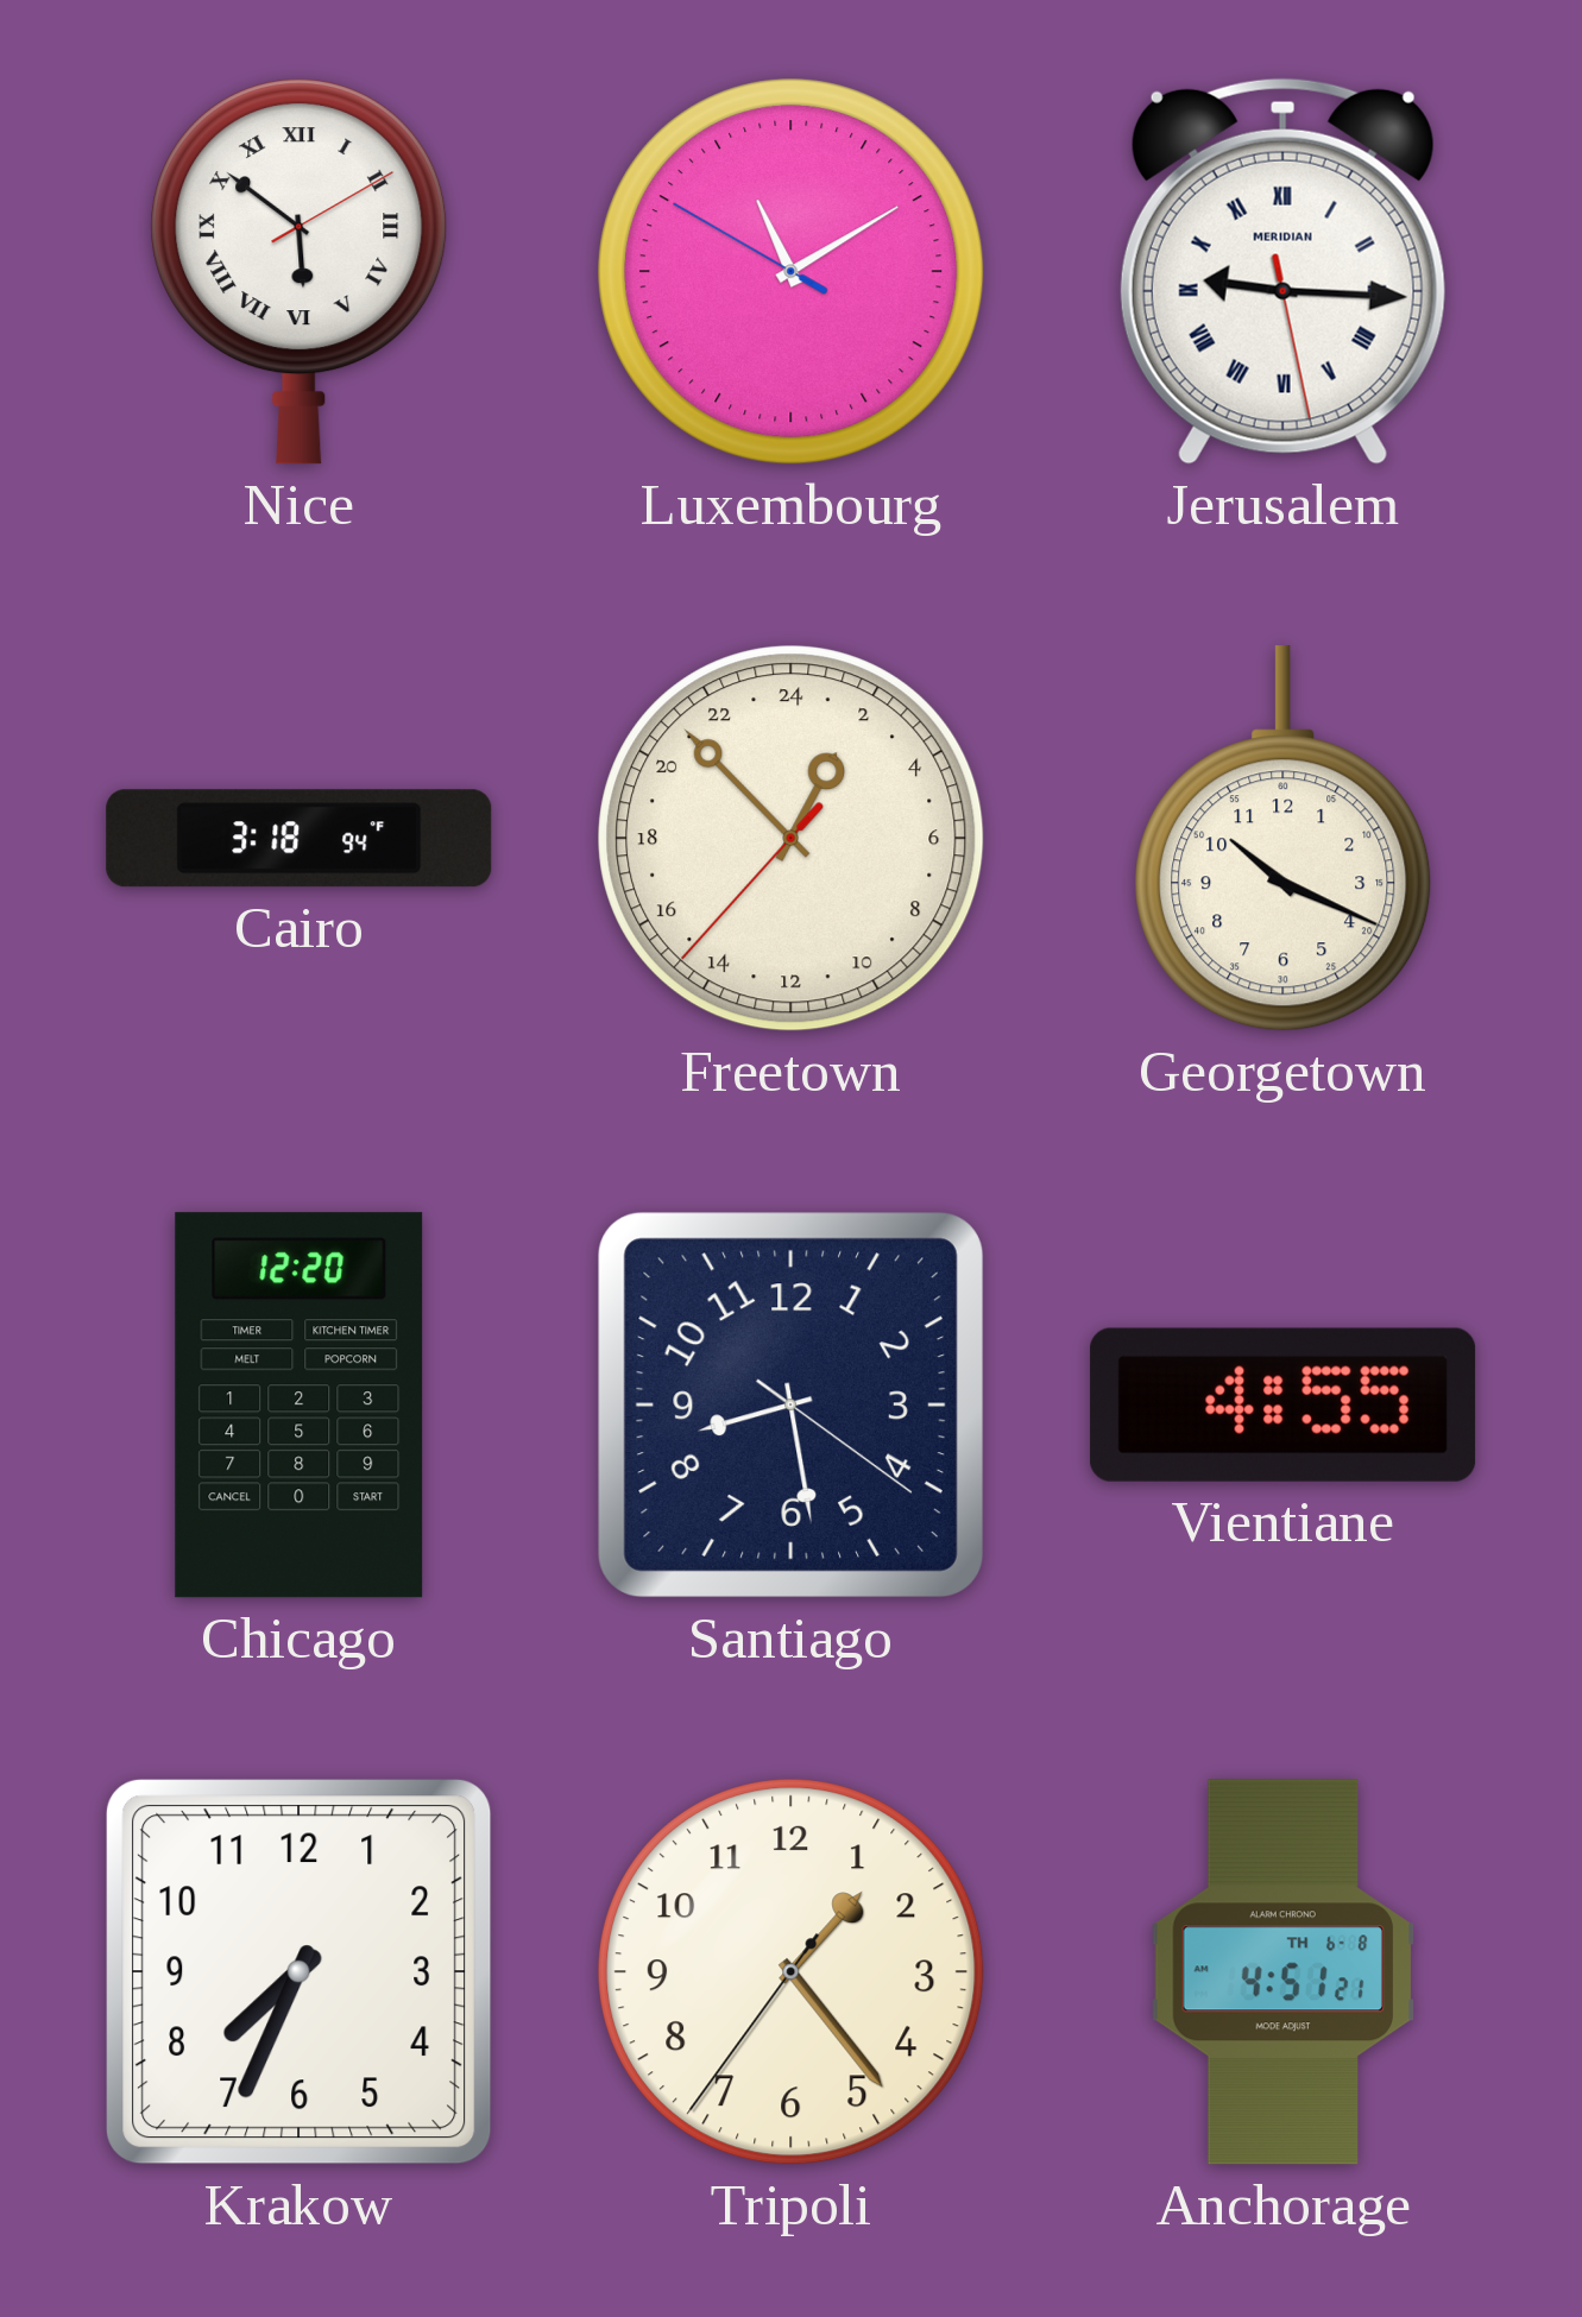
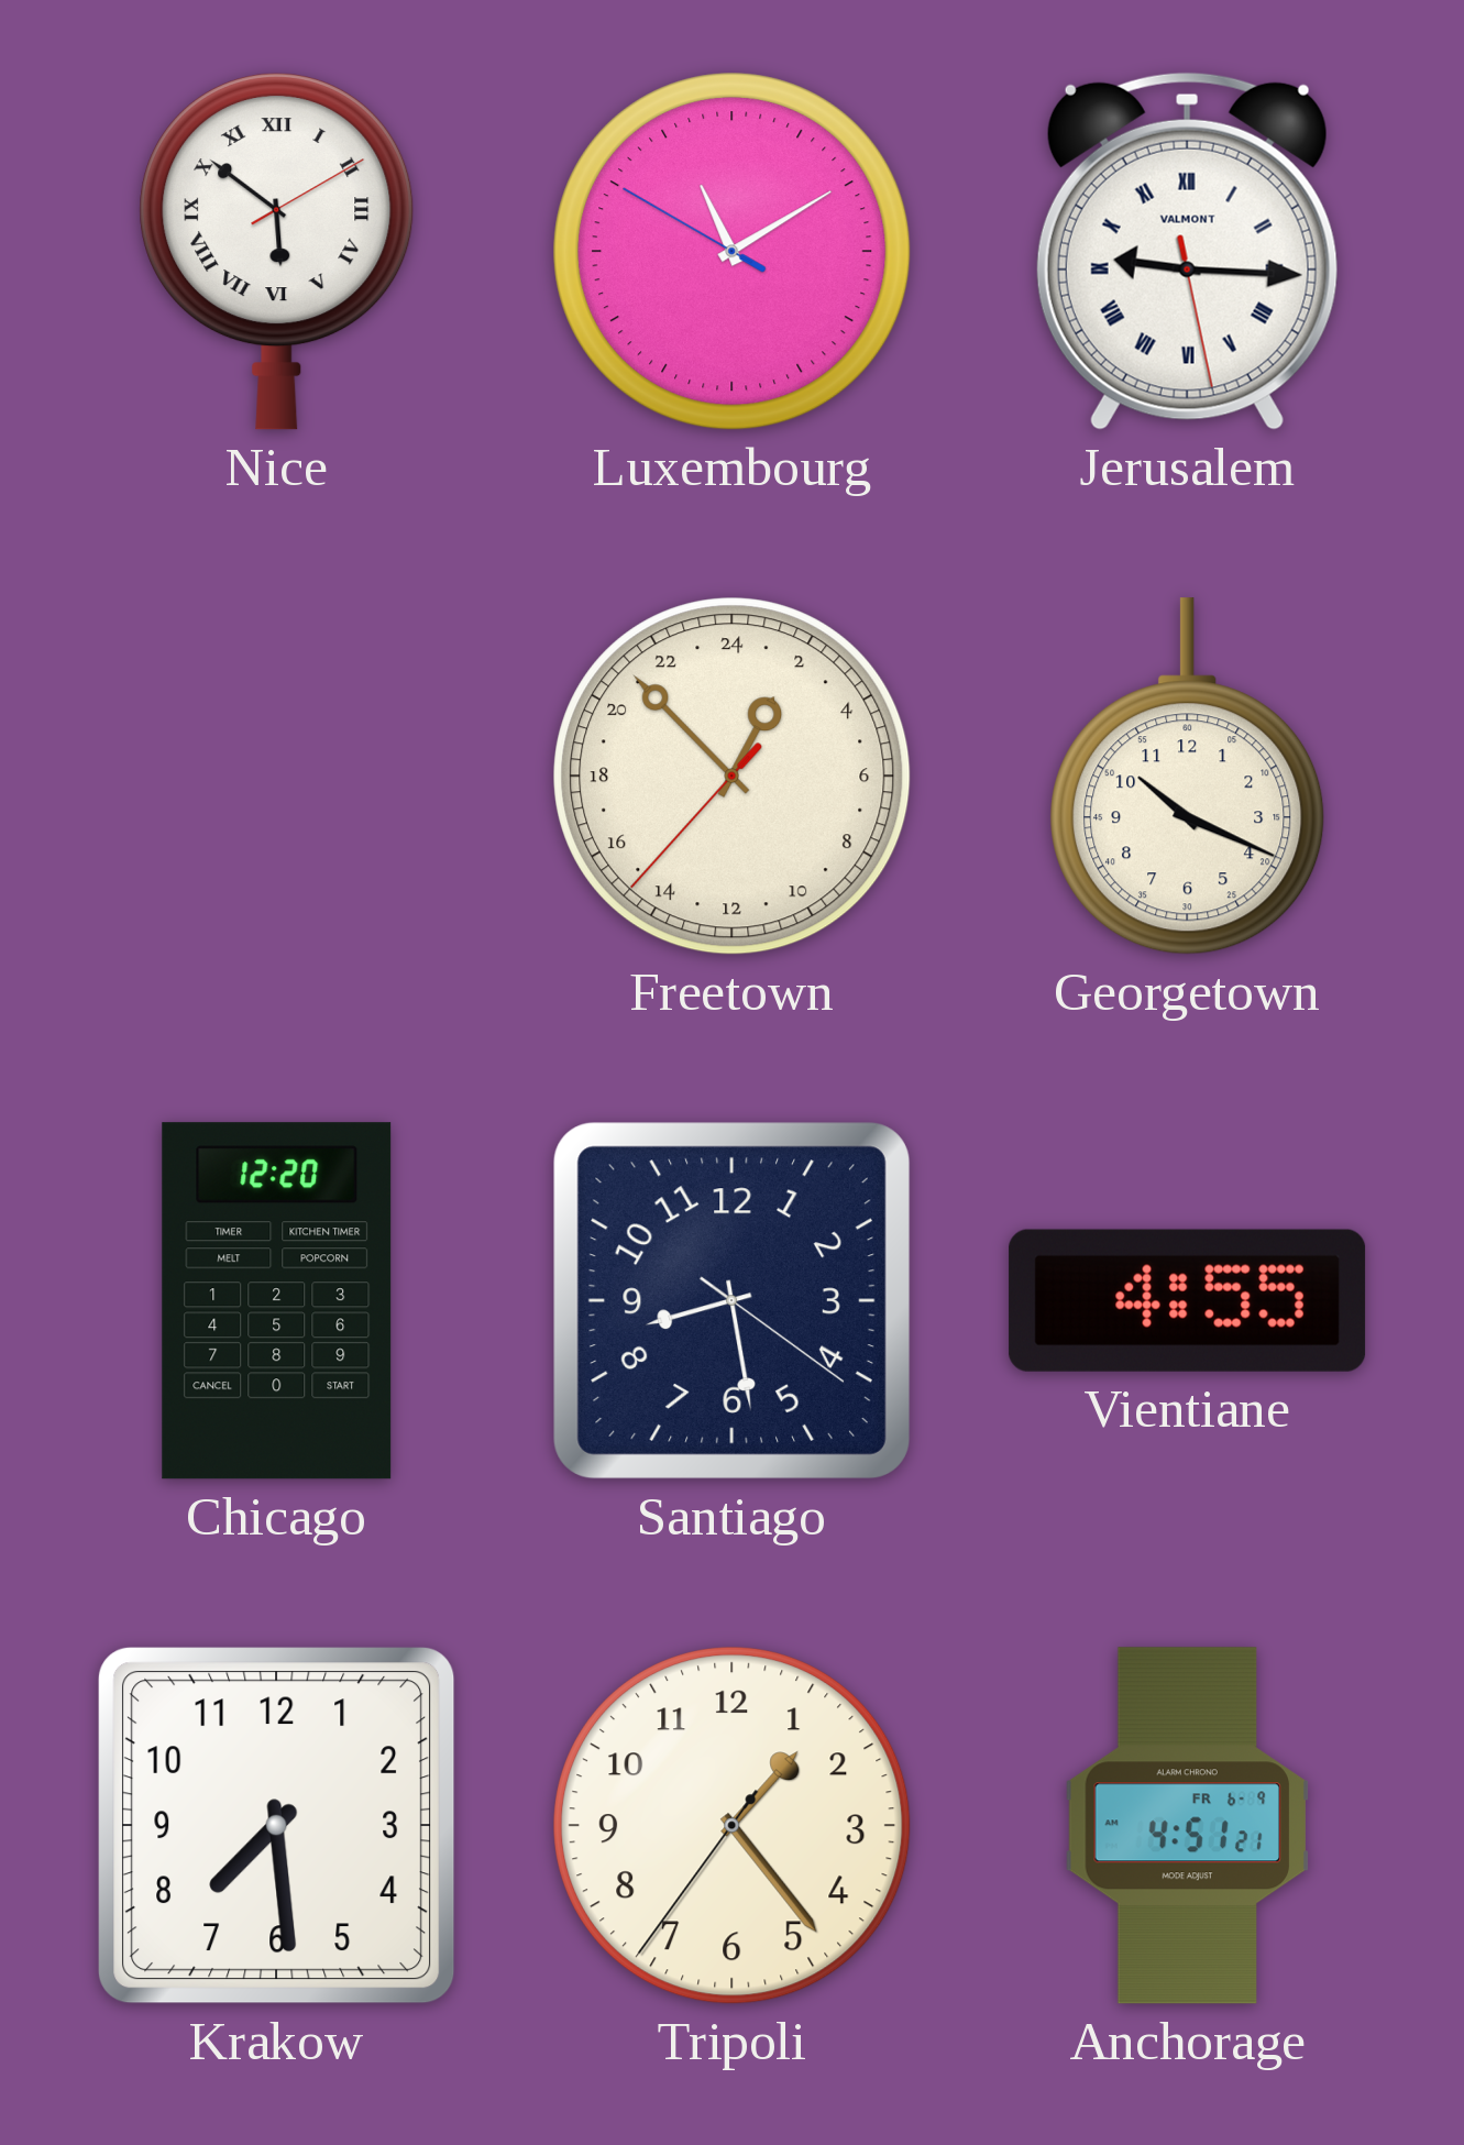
Jerusalem brand: MERIDIAN -> VALMONT
Cairo: 3:18 -> none
Krakow: 7:34 -> 7:29
Anchorage date: TH 6-8 -> FR 6-9
